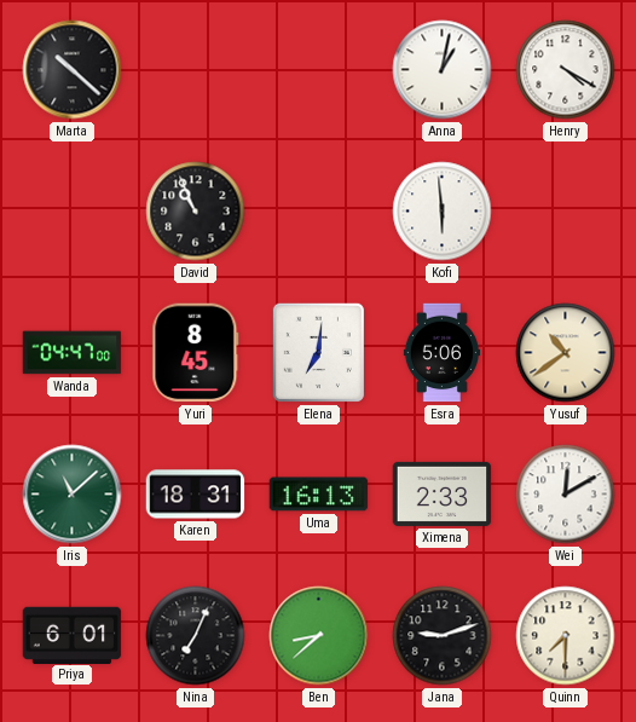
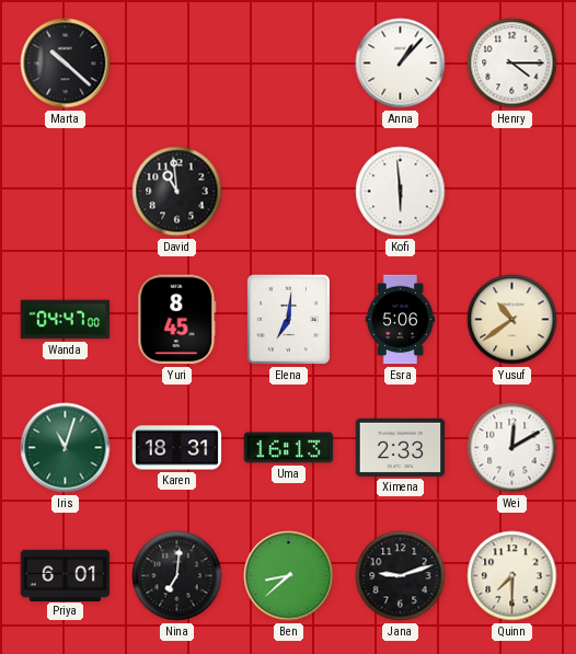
Anna: 1:02 -> 1:07
Henry: 4:20 -> 4:15
David: 10:56 -> 10:59
Iris: 11:08 -> 11:03
Nina: 7:04 -> 7:01
